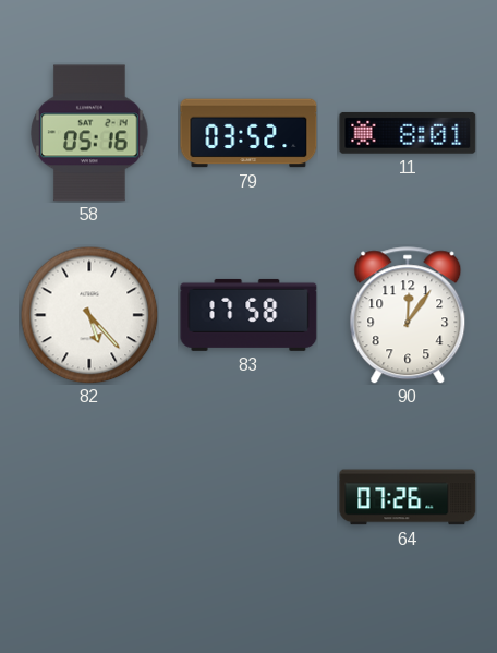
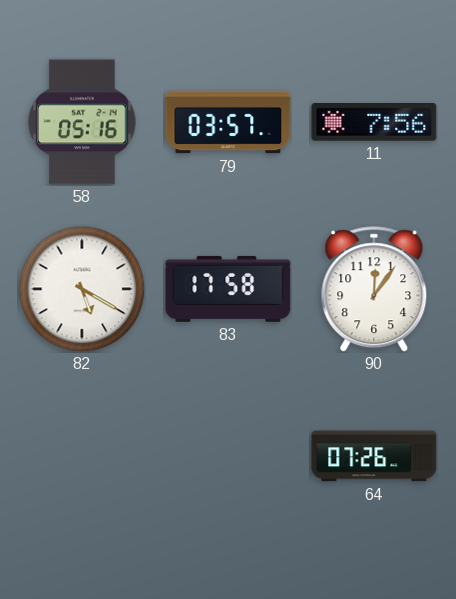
79: 03:52 -> 03:57
11: 8:01 -> 7:56
82: 5:23 -> 5:20
